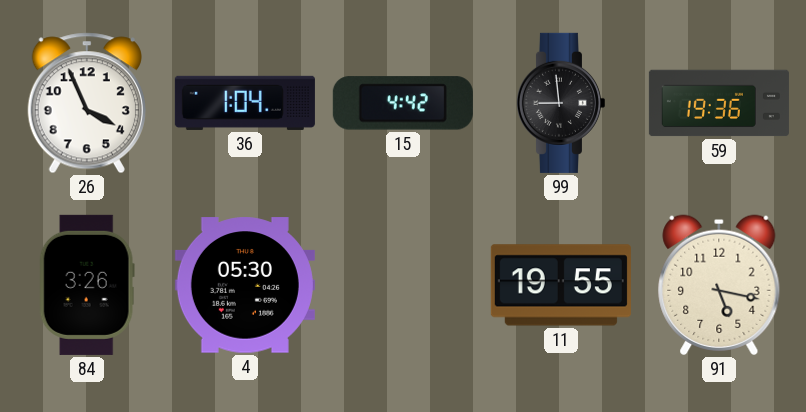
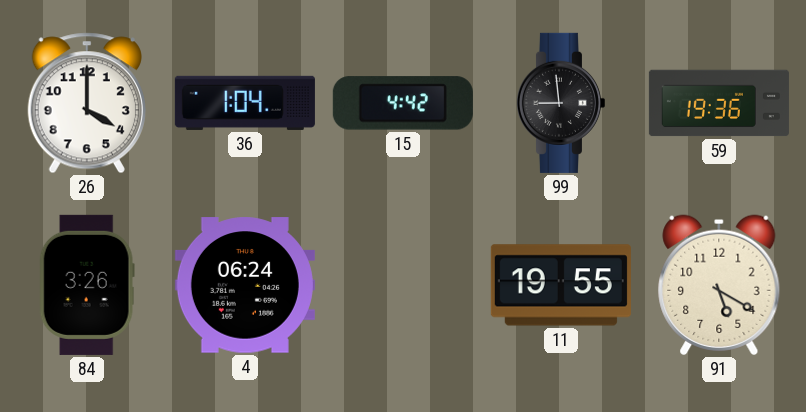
26: 3:56 -> 4:00
4: 05:30 -> 06:24
91: 5:17 -> 5:20
